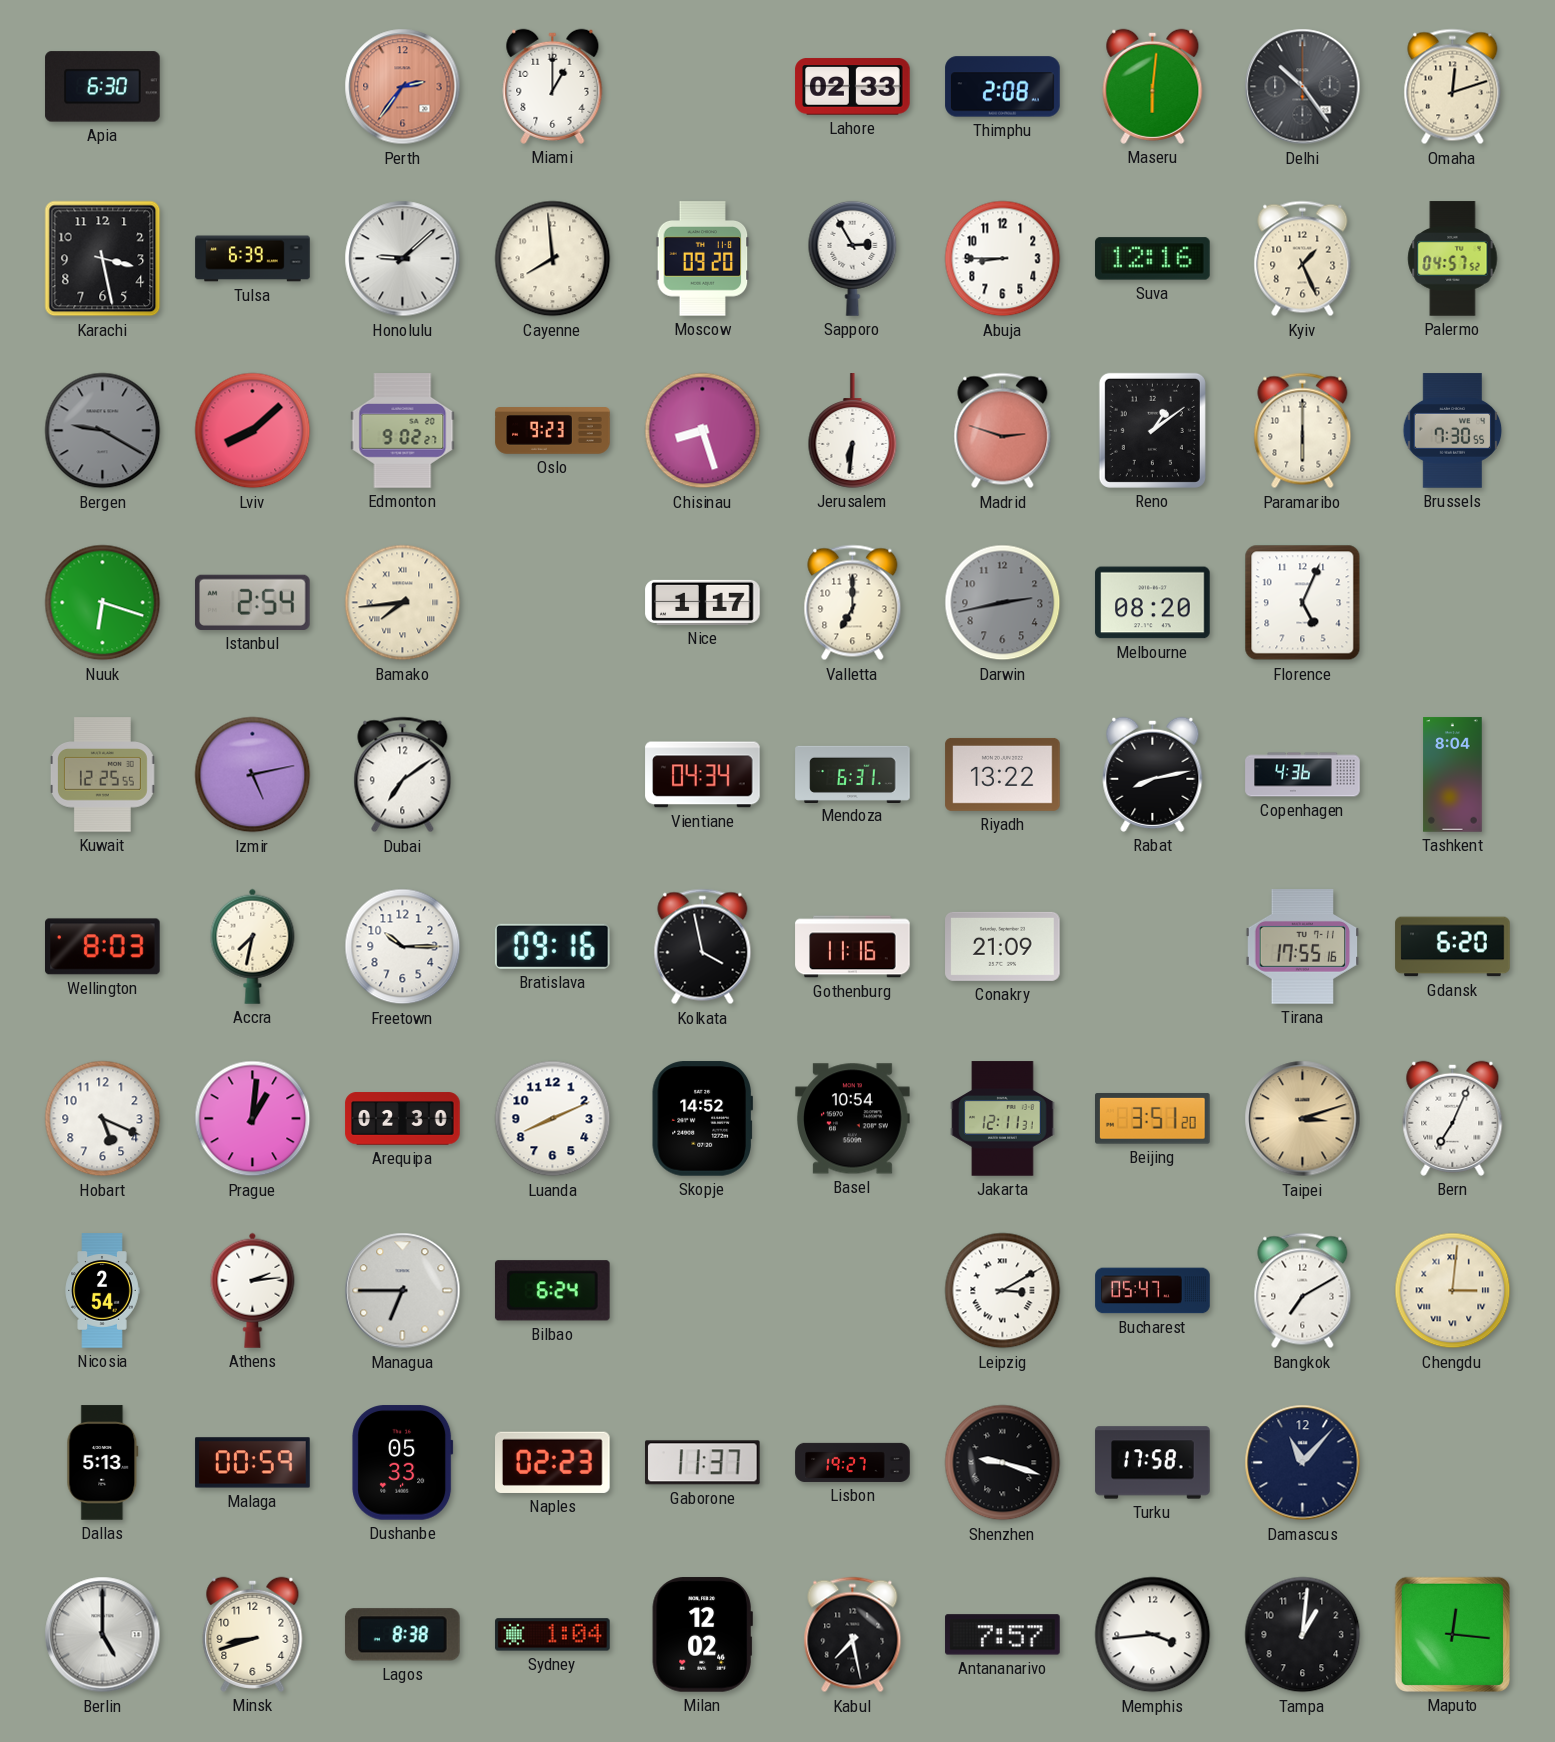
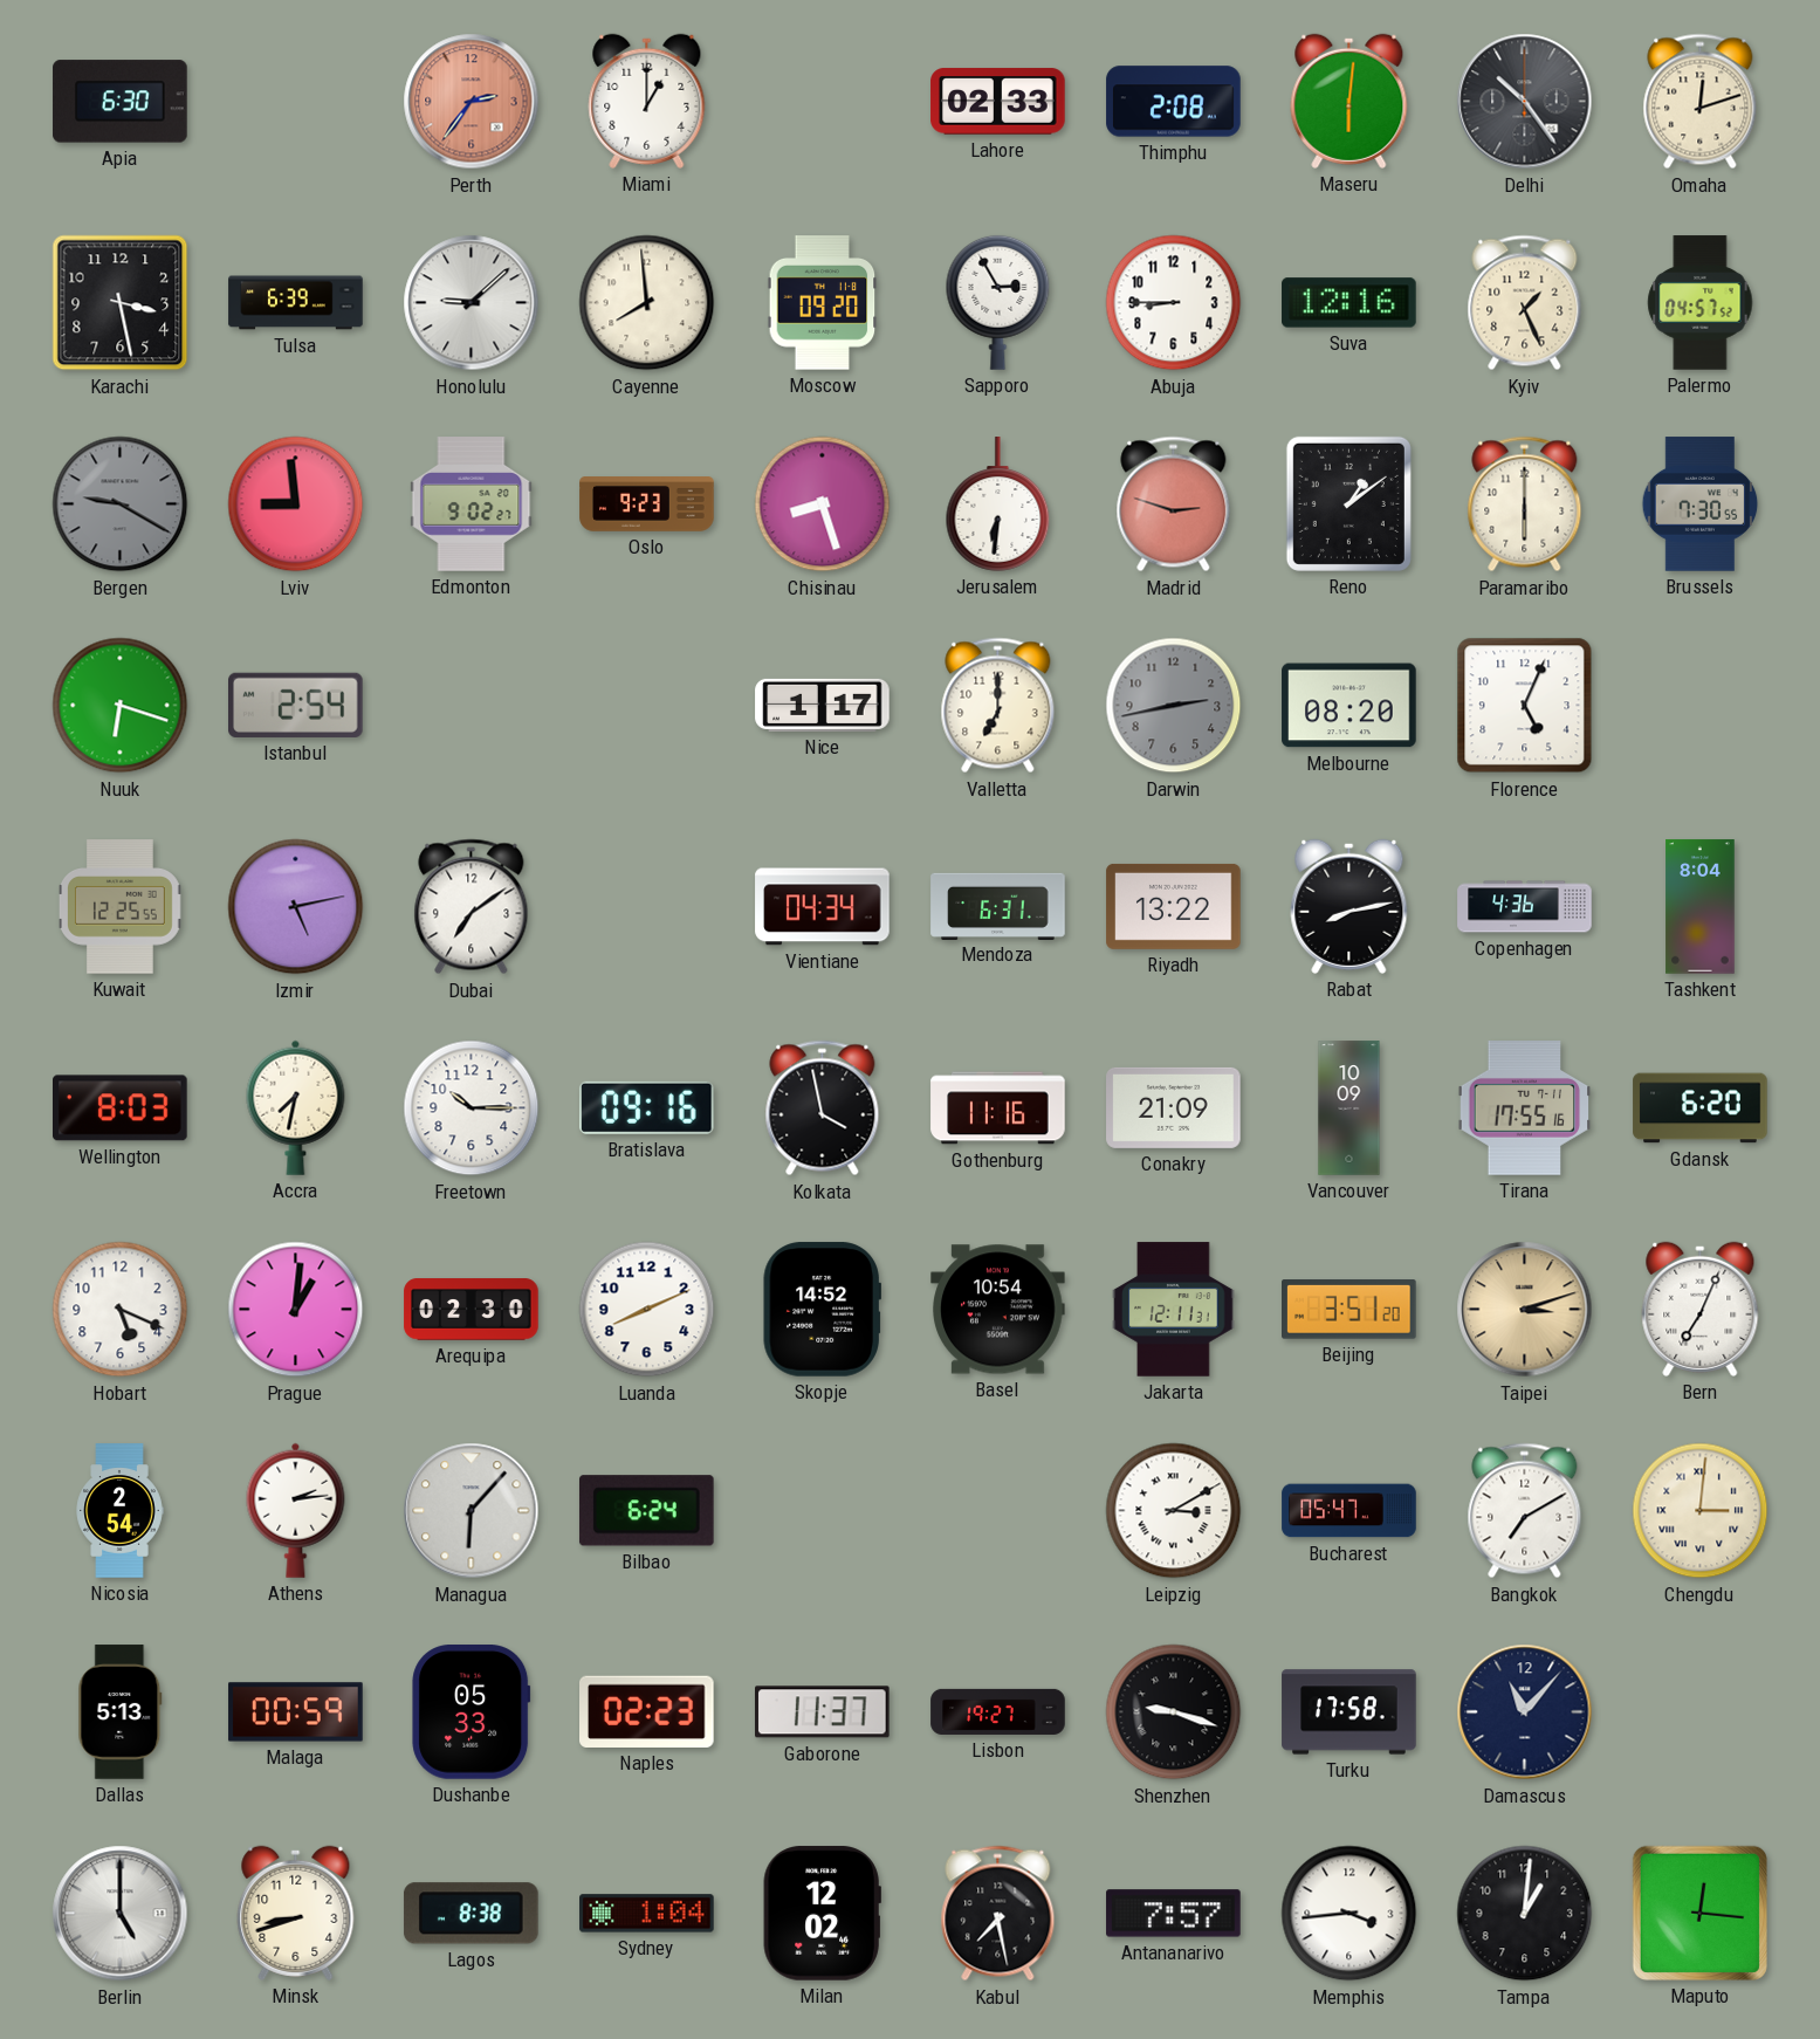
Lviv: 8:08 -> 8:59
Bamako: 7:44 -> none
Vancouver: none -> 10:09
Managua: 6:45 -> 6:07
